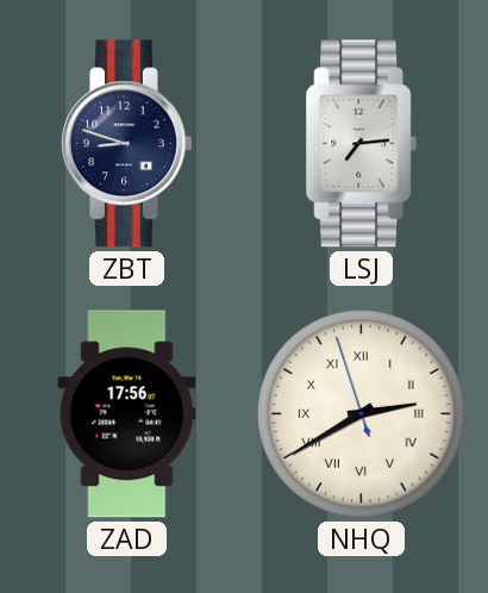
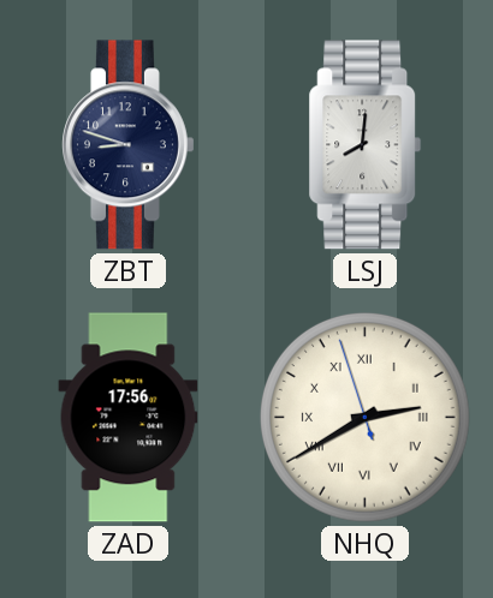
LSJ: 7:14 -> 8:01
